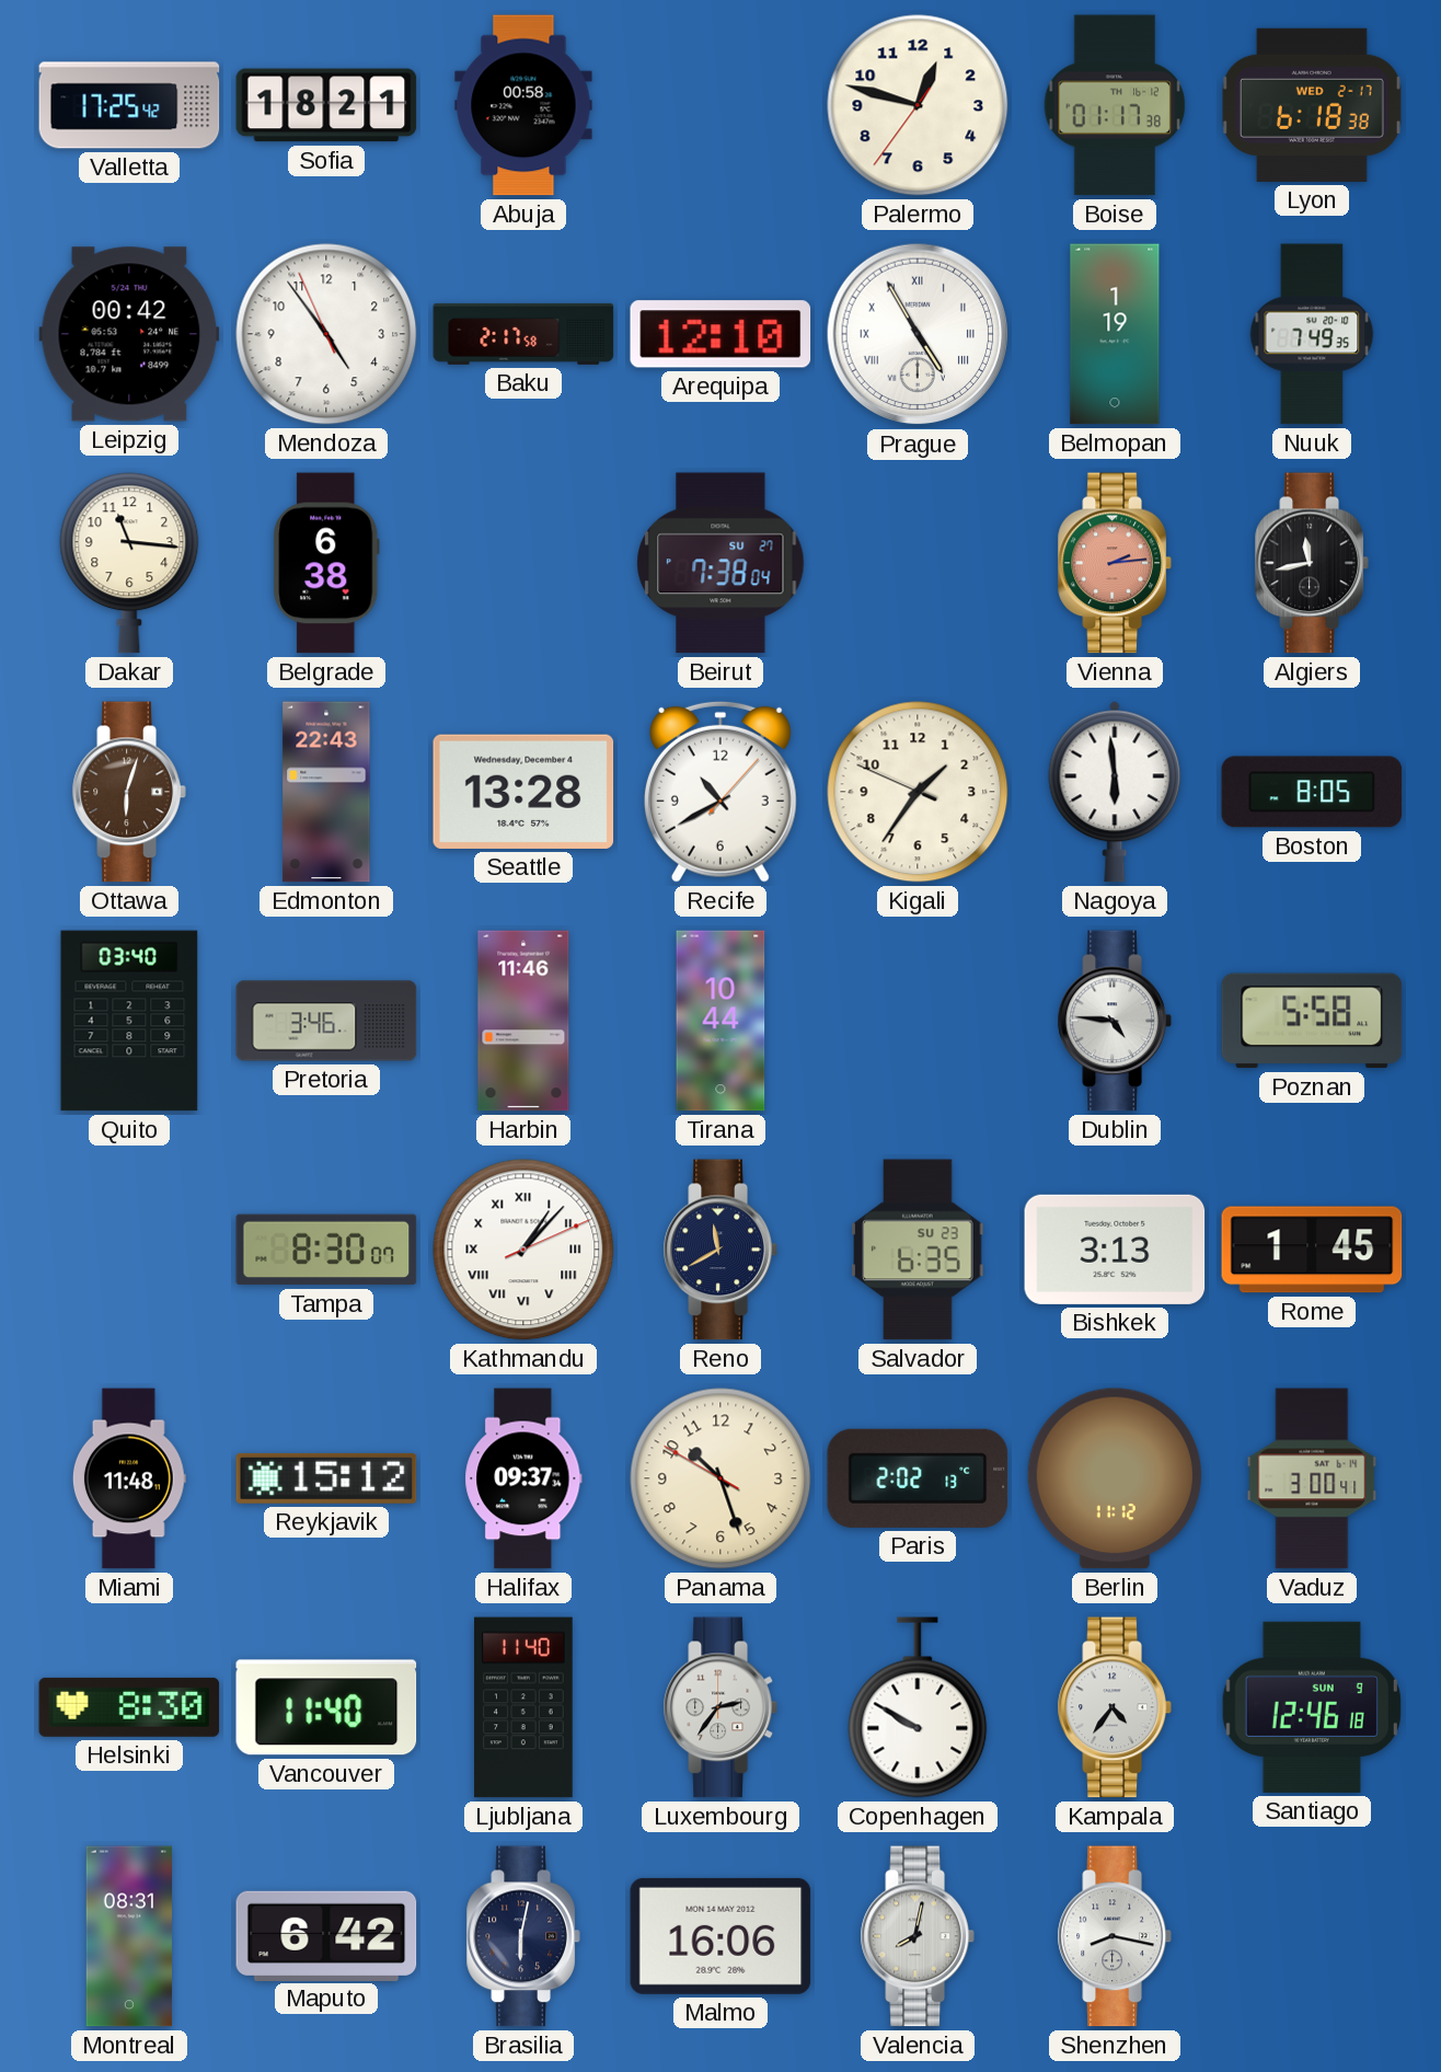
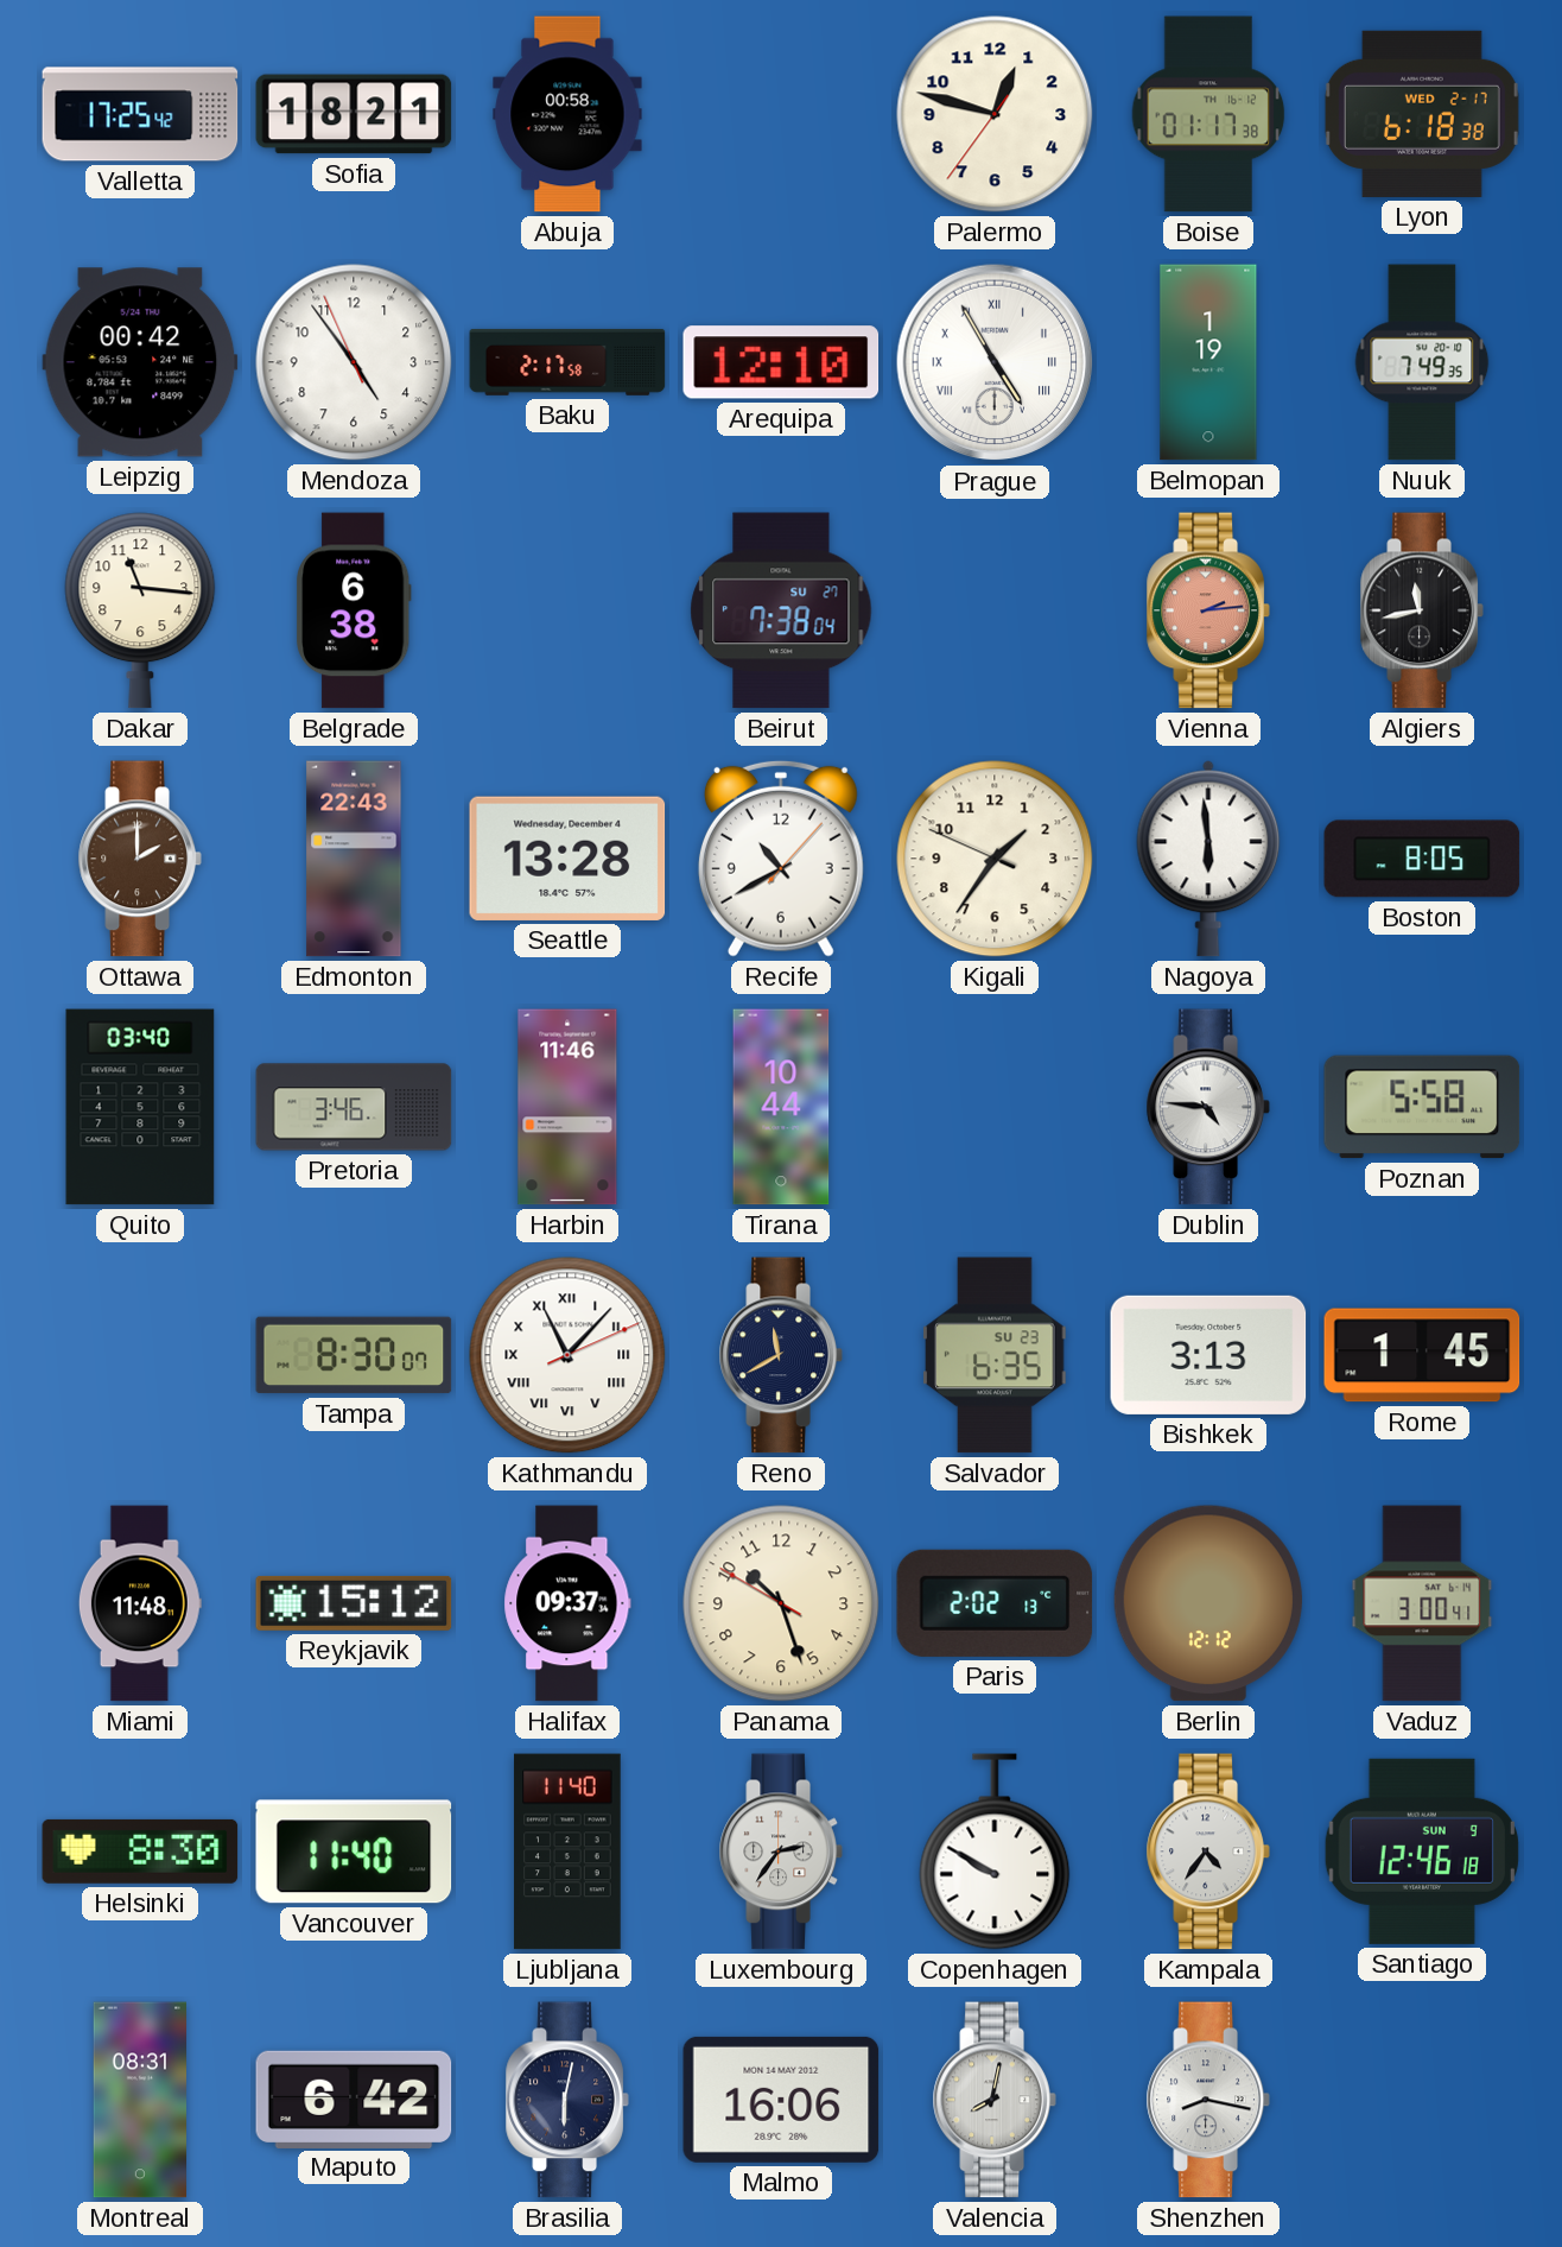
Ottawa: 6:03 -> 2:00
Kathmandu: 1:07 -> 11:07
Berlin: 11:12 -> 12:12
